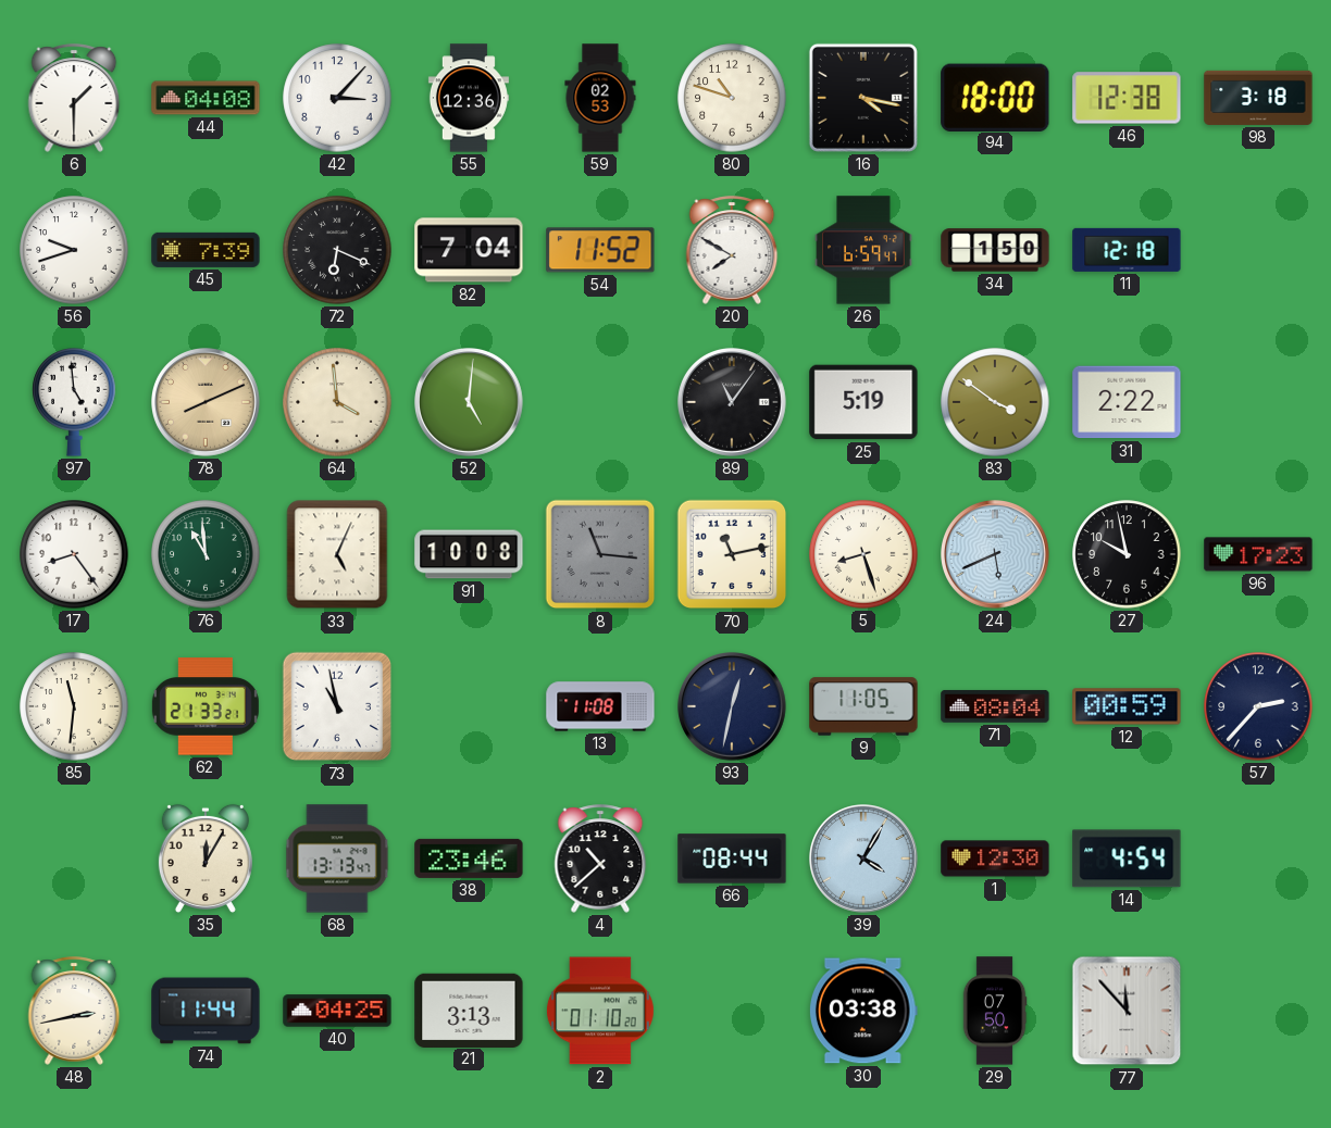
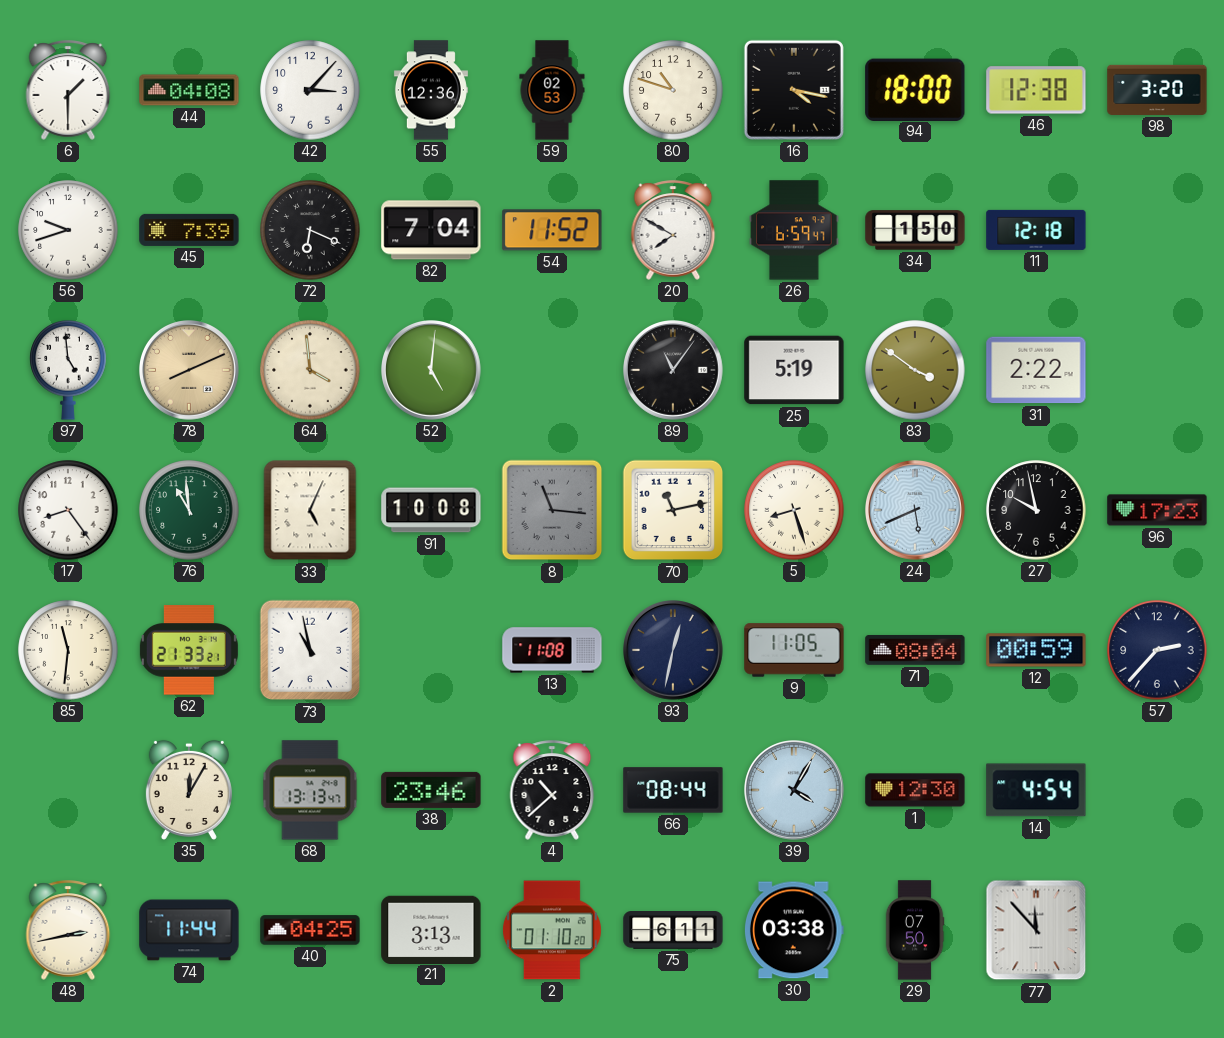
98: 3:18 -> 3:20
75: none -> 6:11
